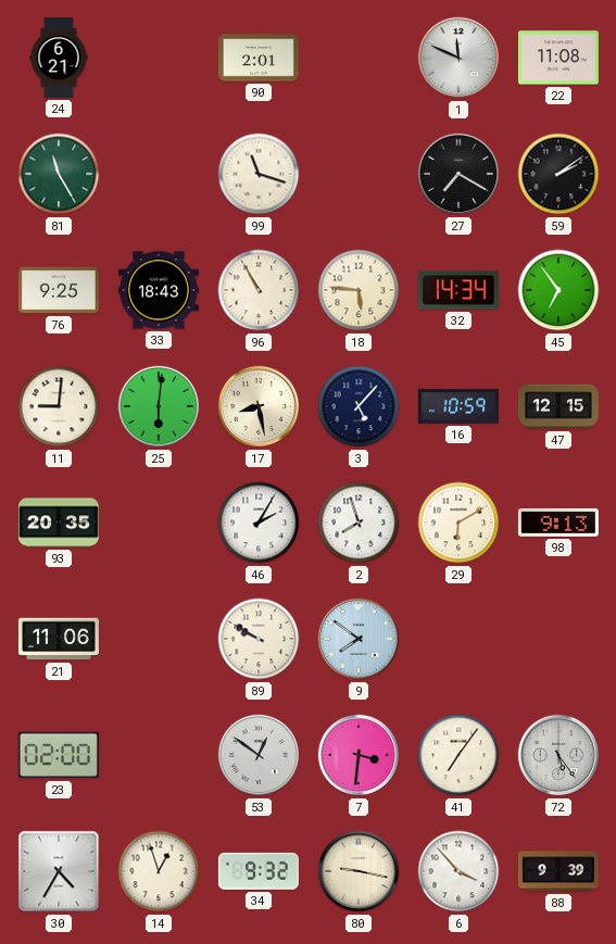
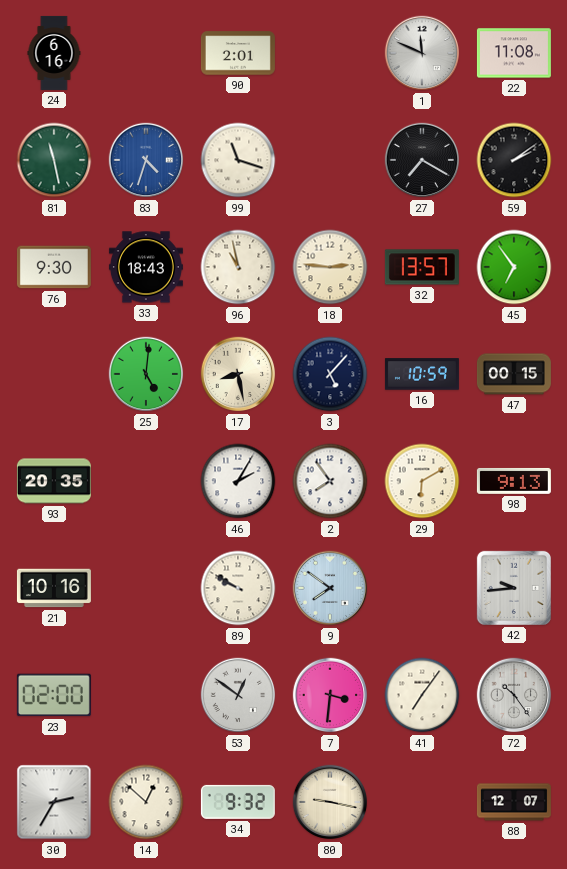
24: 6:21 -> 6:16
81: 11:25 -> 11:28
83: none -> 4:33
76: 9:25 -> 9:30
96: 10:55 -> 10:58
18: 5:46 -> 2:46
32: 14:34 -> 13:57
11: 9:01 -> none
25: 6:01 -> 5:01
47: 12:15 -> 00:15
2: 7:57 -> 7:54
21: 11:06 -> 10:16
42: none -> 9:44
72: 5:24 -> 10:24
30: 4:35 -> 2:35
14: 12:57 -> 12:52
6: 3:53 -> none
88: 9:39 -> 12:07
